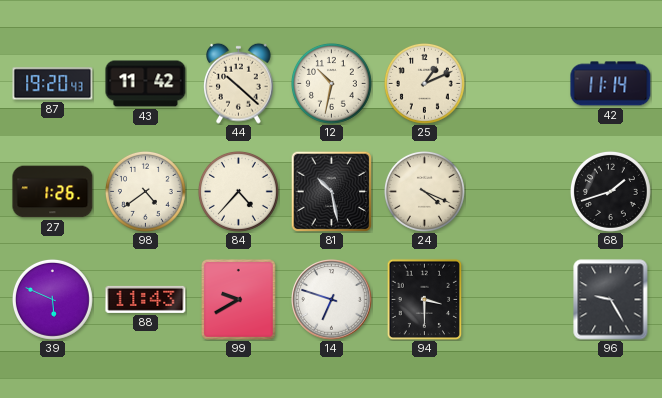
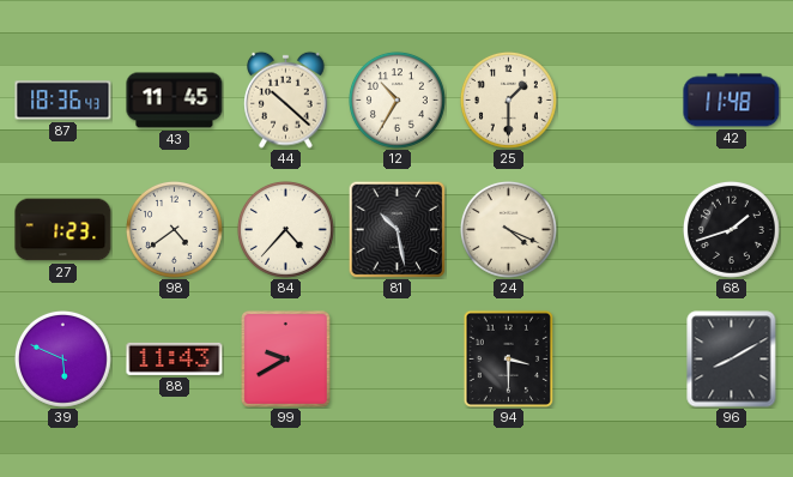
87: 19:20 -> 18:36
43: 11:42 -> 11:45
12: 10:32 -> 10:35
25: 1:11 -> 1:30
42: 11:14 -> 11:48
27: 1:26 -> 1:23
14: 6:48 -> none
96: 9:25 -> 8:10
